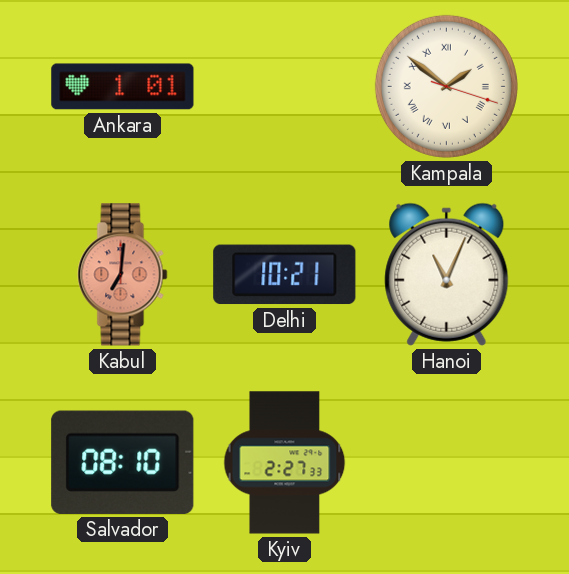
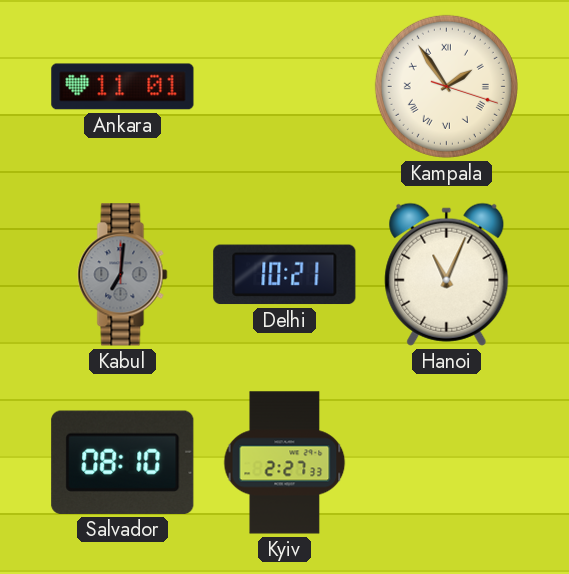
Ankara: 1:01 -> 11:01
Kampala: 1:51 -> 1:54
Kabul dial: salmon -> grey
